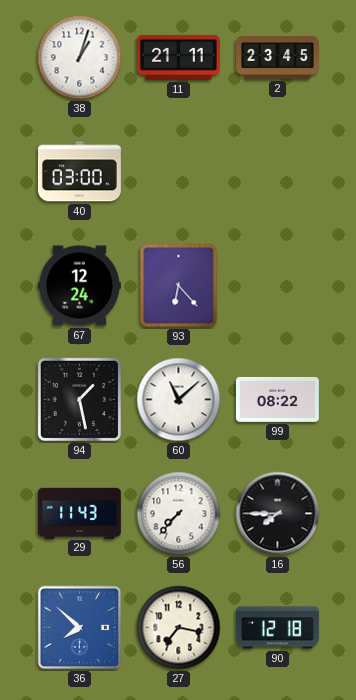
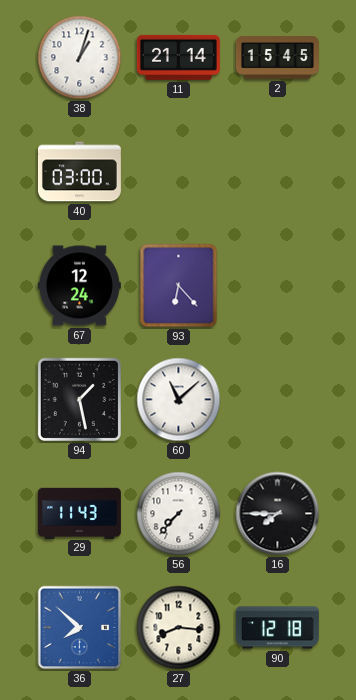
11: 21:11 -> 21:14
2: 23:45 -> 15:45
99: 08:22 -> none
27: 7:17 -> 8:16
